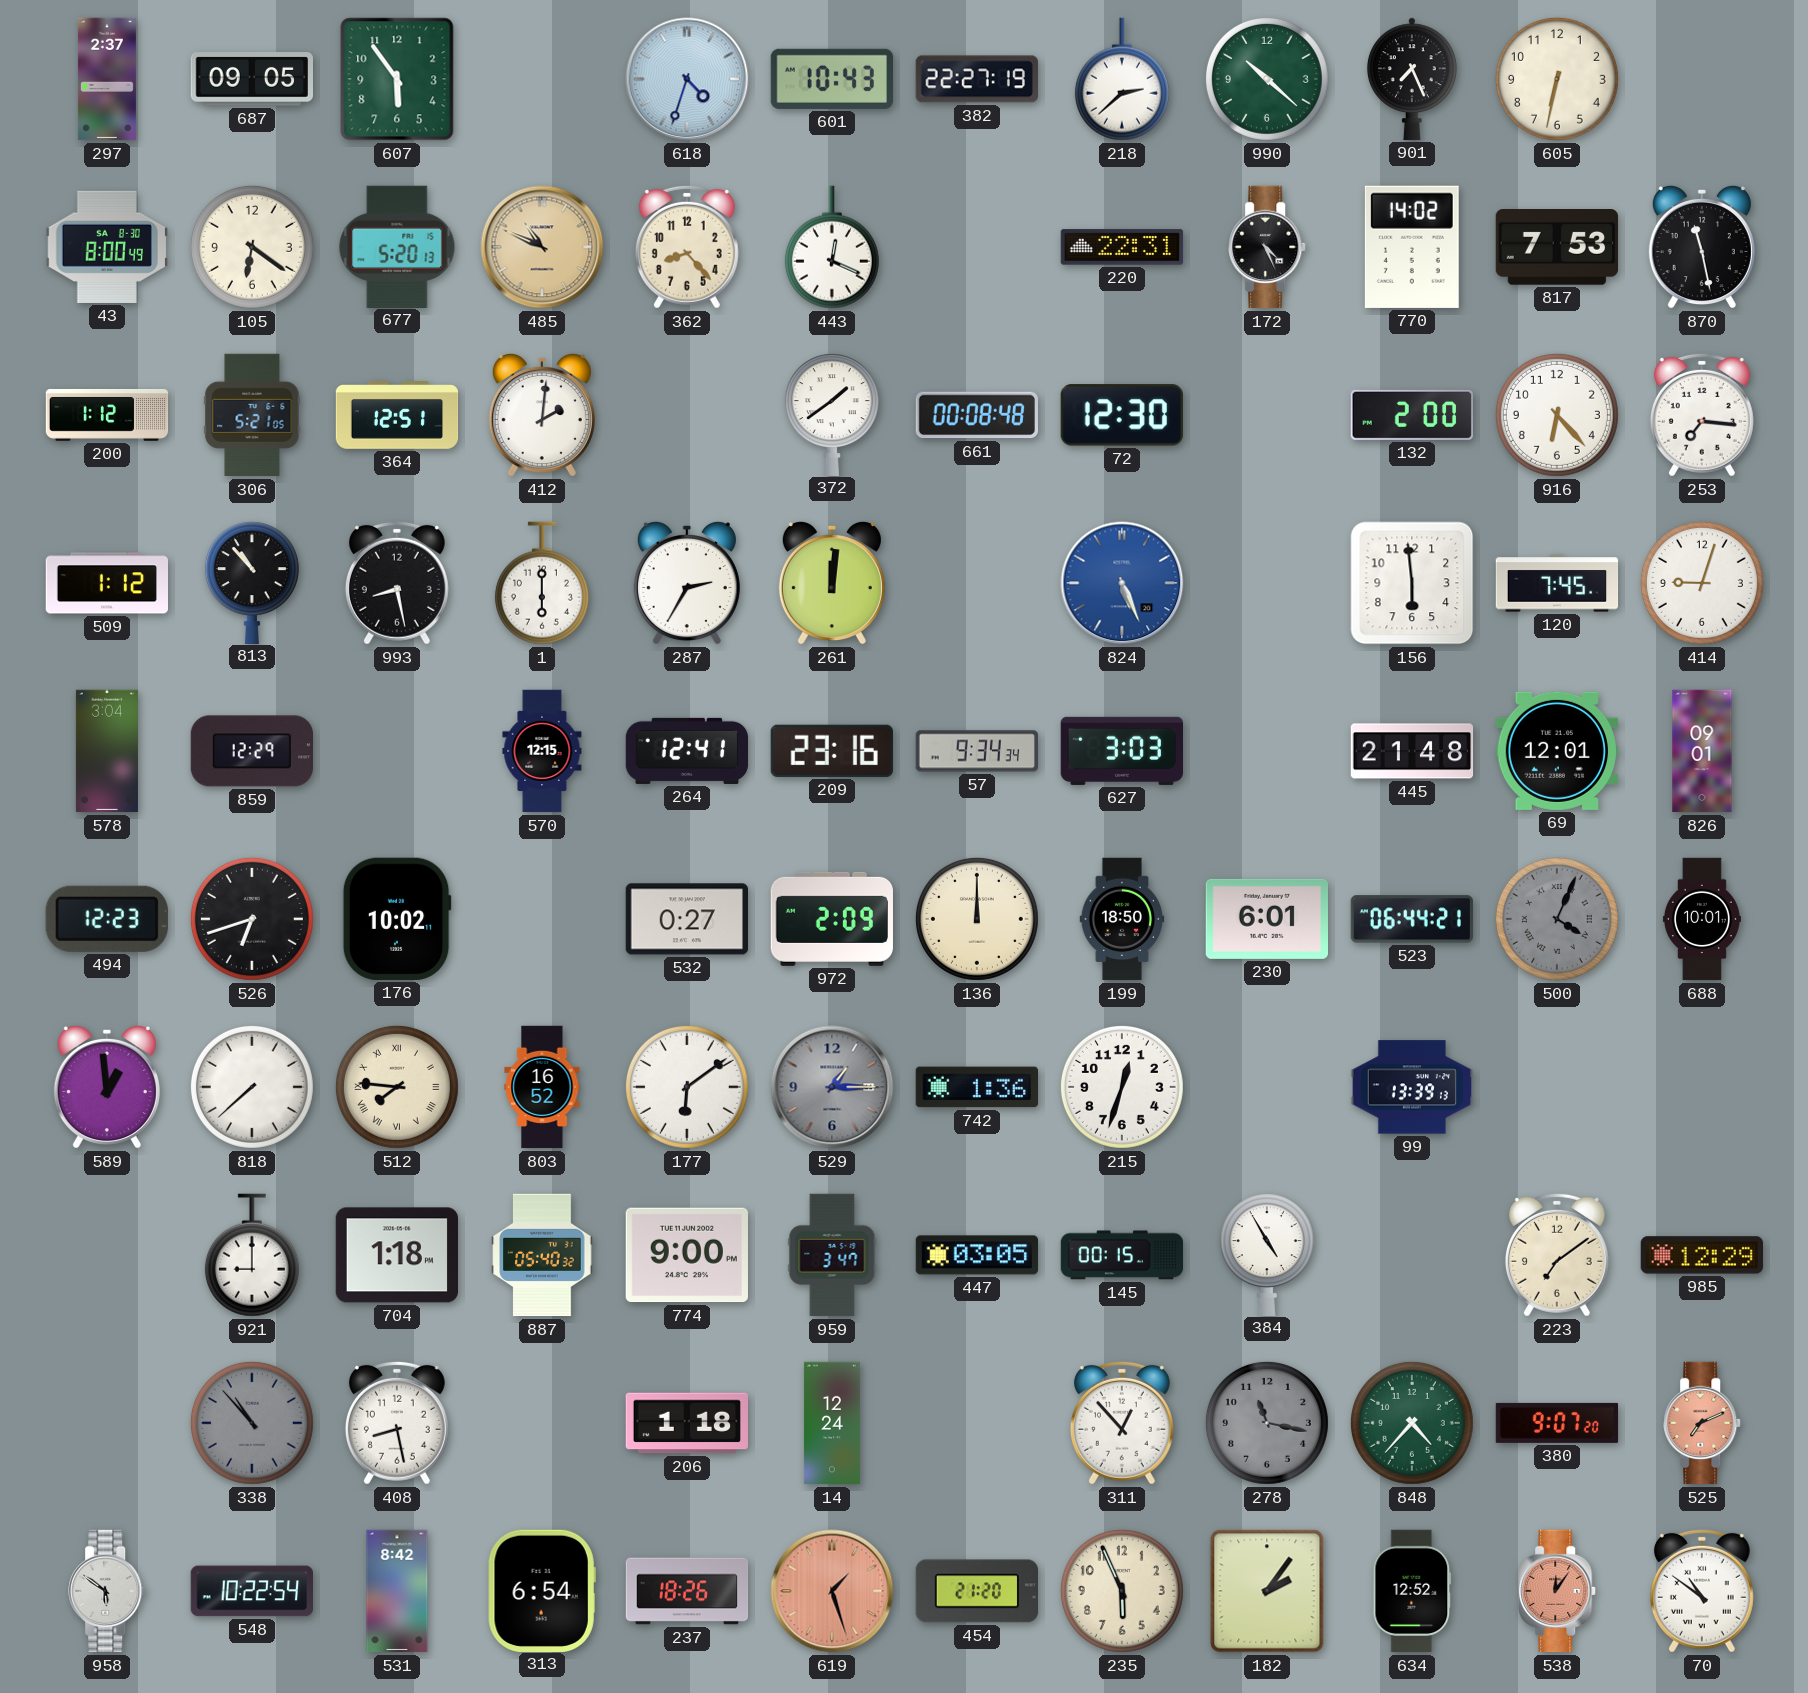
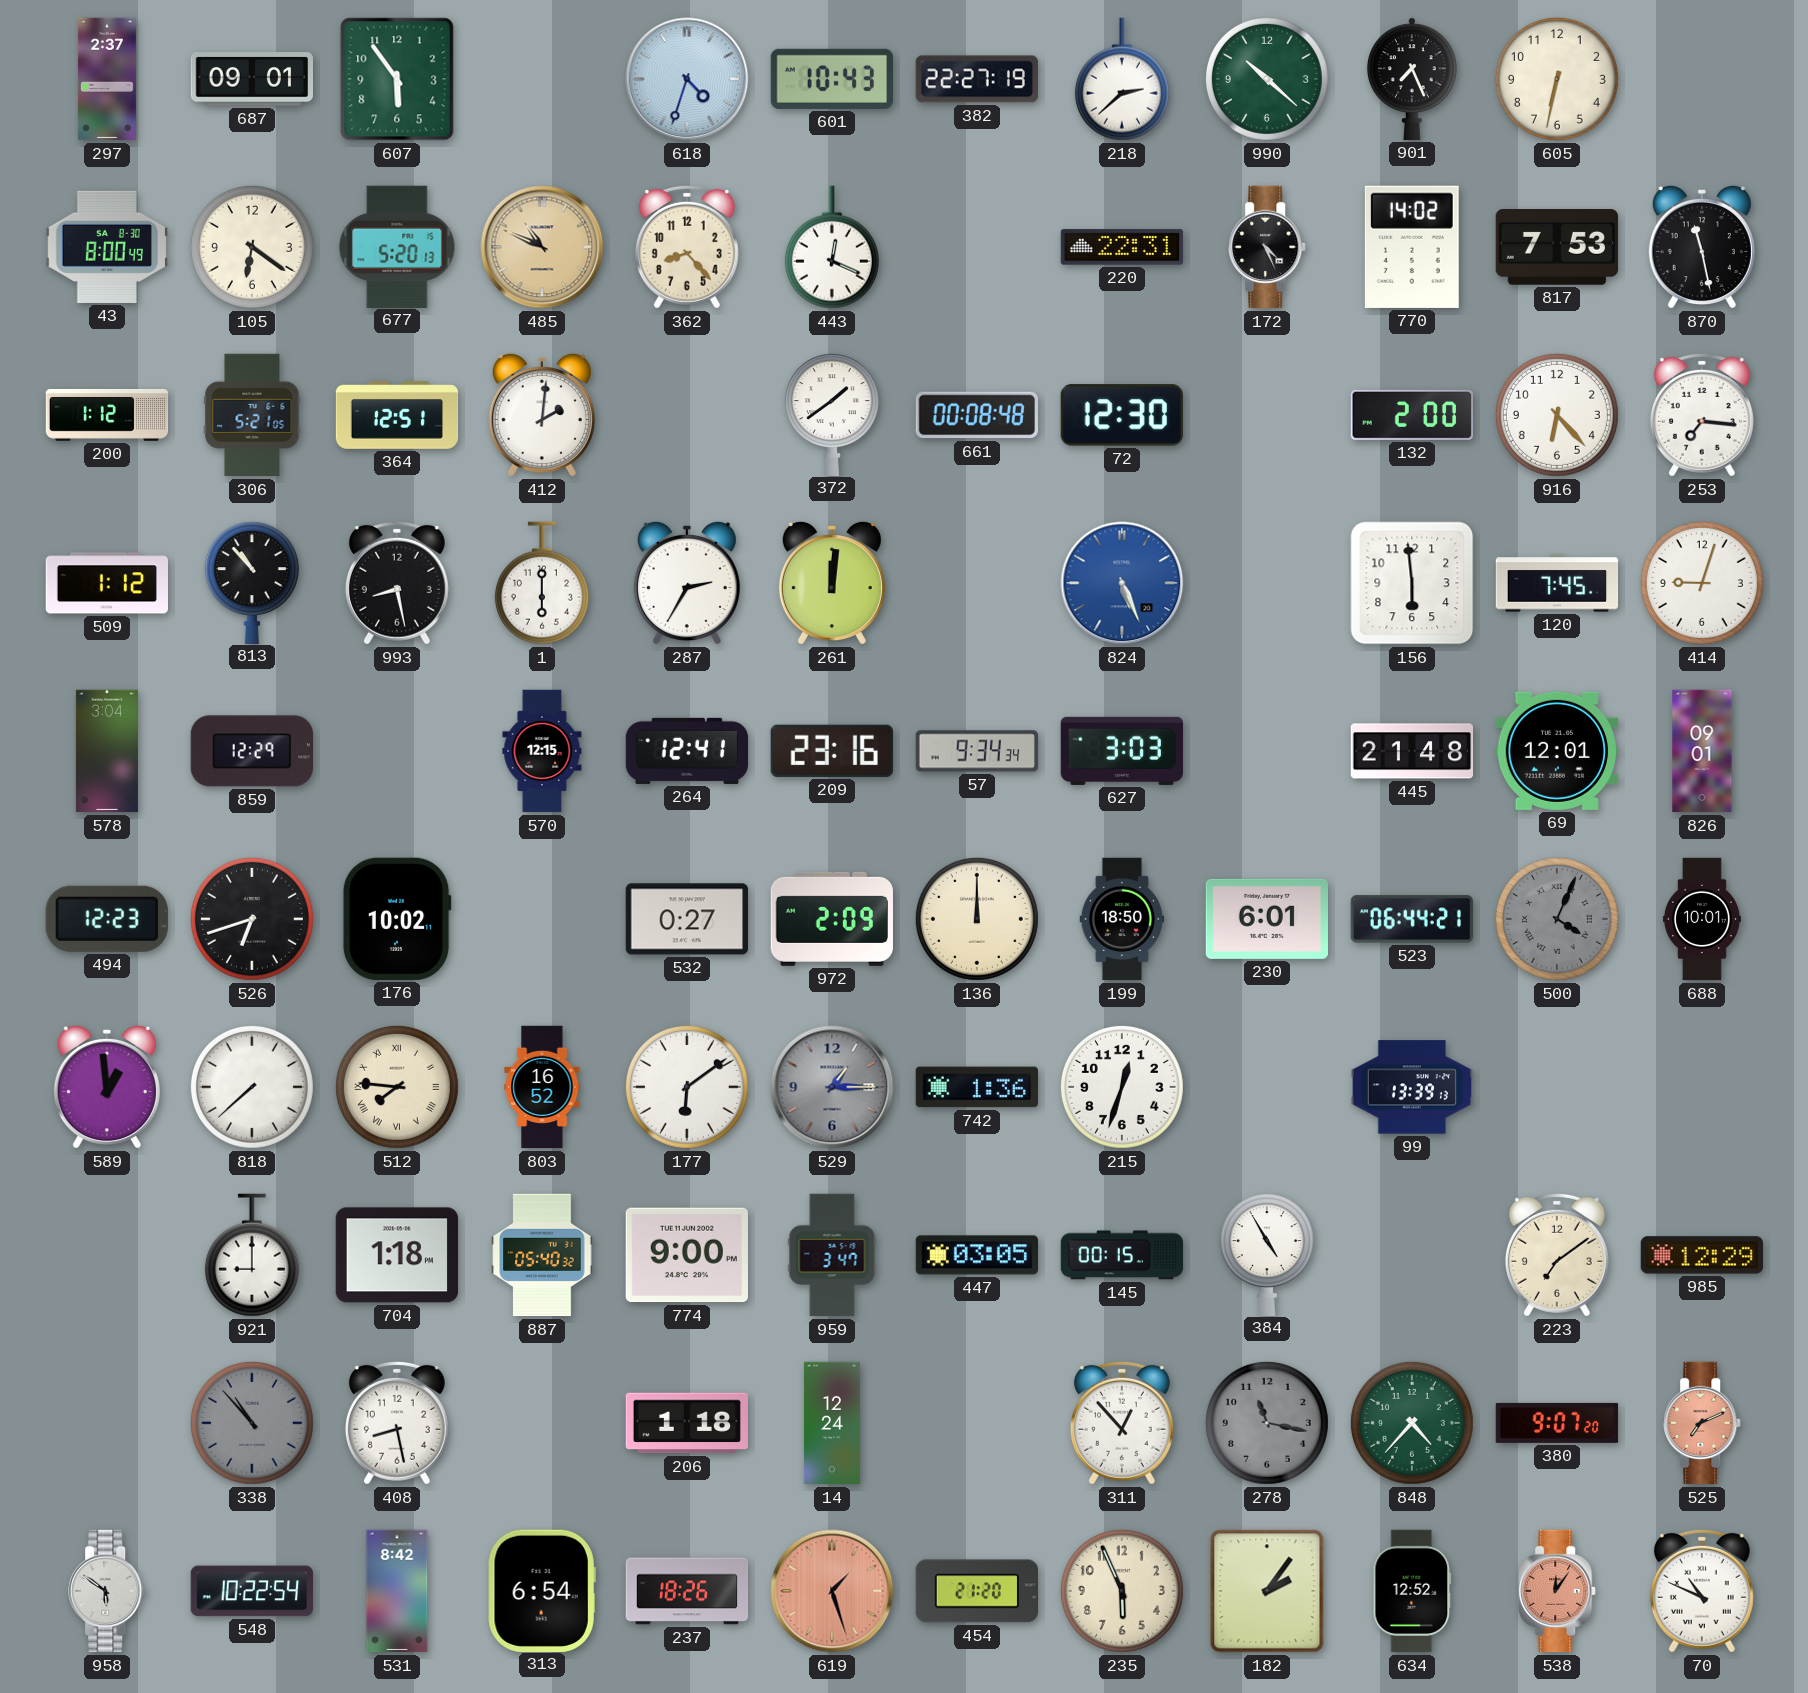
687: 09:05 -> 09:01
70: 10:51 -> 10:49
